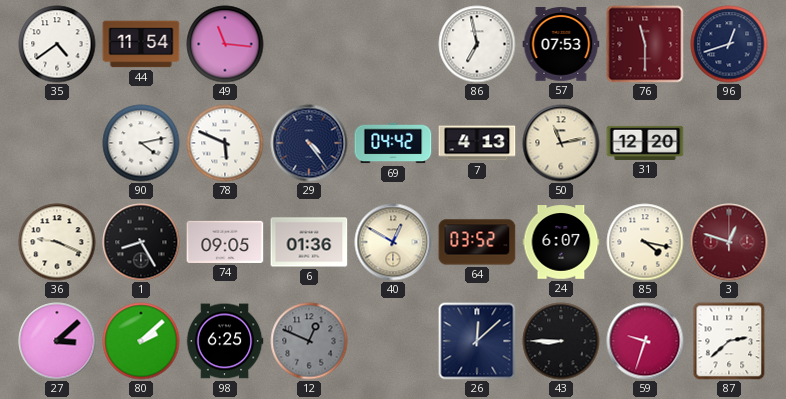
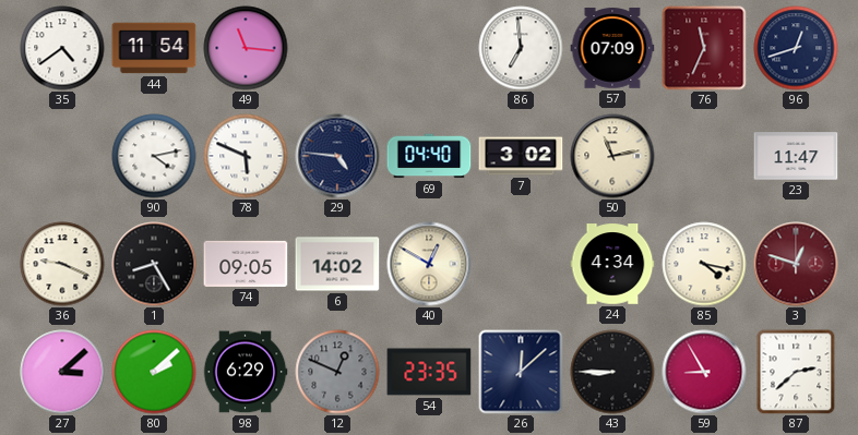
86: 6:58 -> 6:59
57: 07:53 -> 07:09
76: 11:30 -> 11:34
29: 4:24 -> 4:46
69: 04:42 -> 04:40
7: 4:13 -> 3:02
31: 12:20 -> none
23: none -> 11:47
6: 01:36 -> 14:02
64: 03:52 -> none
24: 6:07 -> 4:34
98: 6:25 -> 6:29
54: none -> 23:35
59: 9:33 -> 8:55
